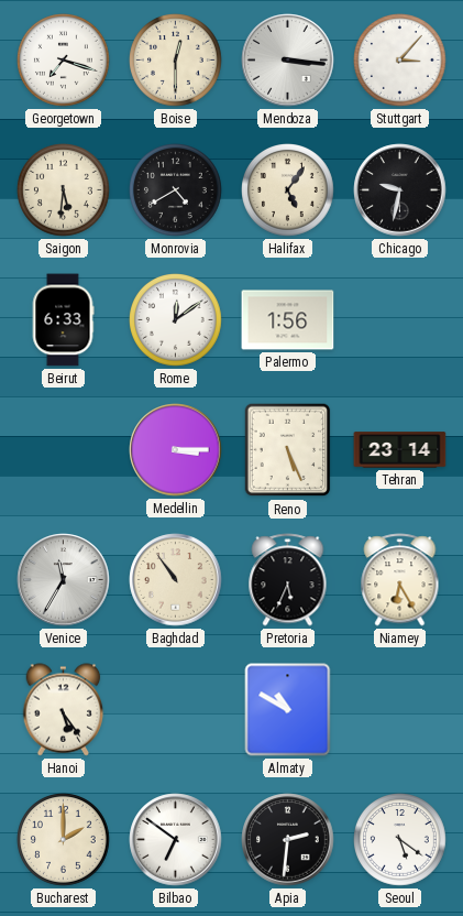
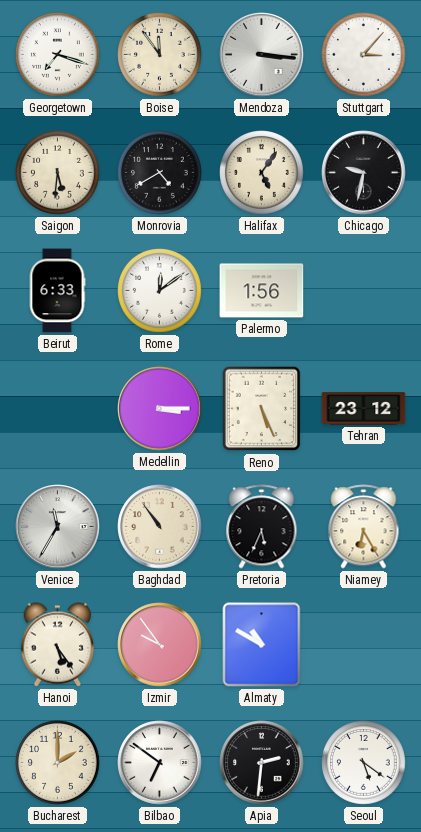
Boise: 12:30 -> 11:54
Tehran: 23:14 -> 23:12
Izmir: none -> 9:54
